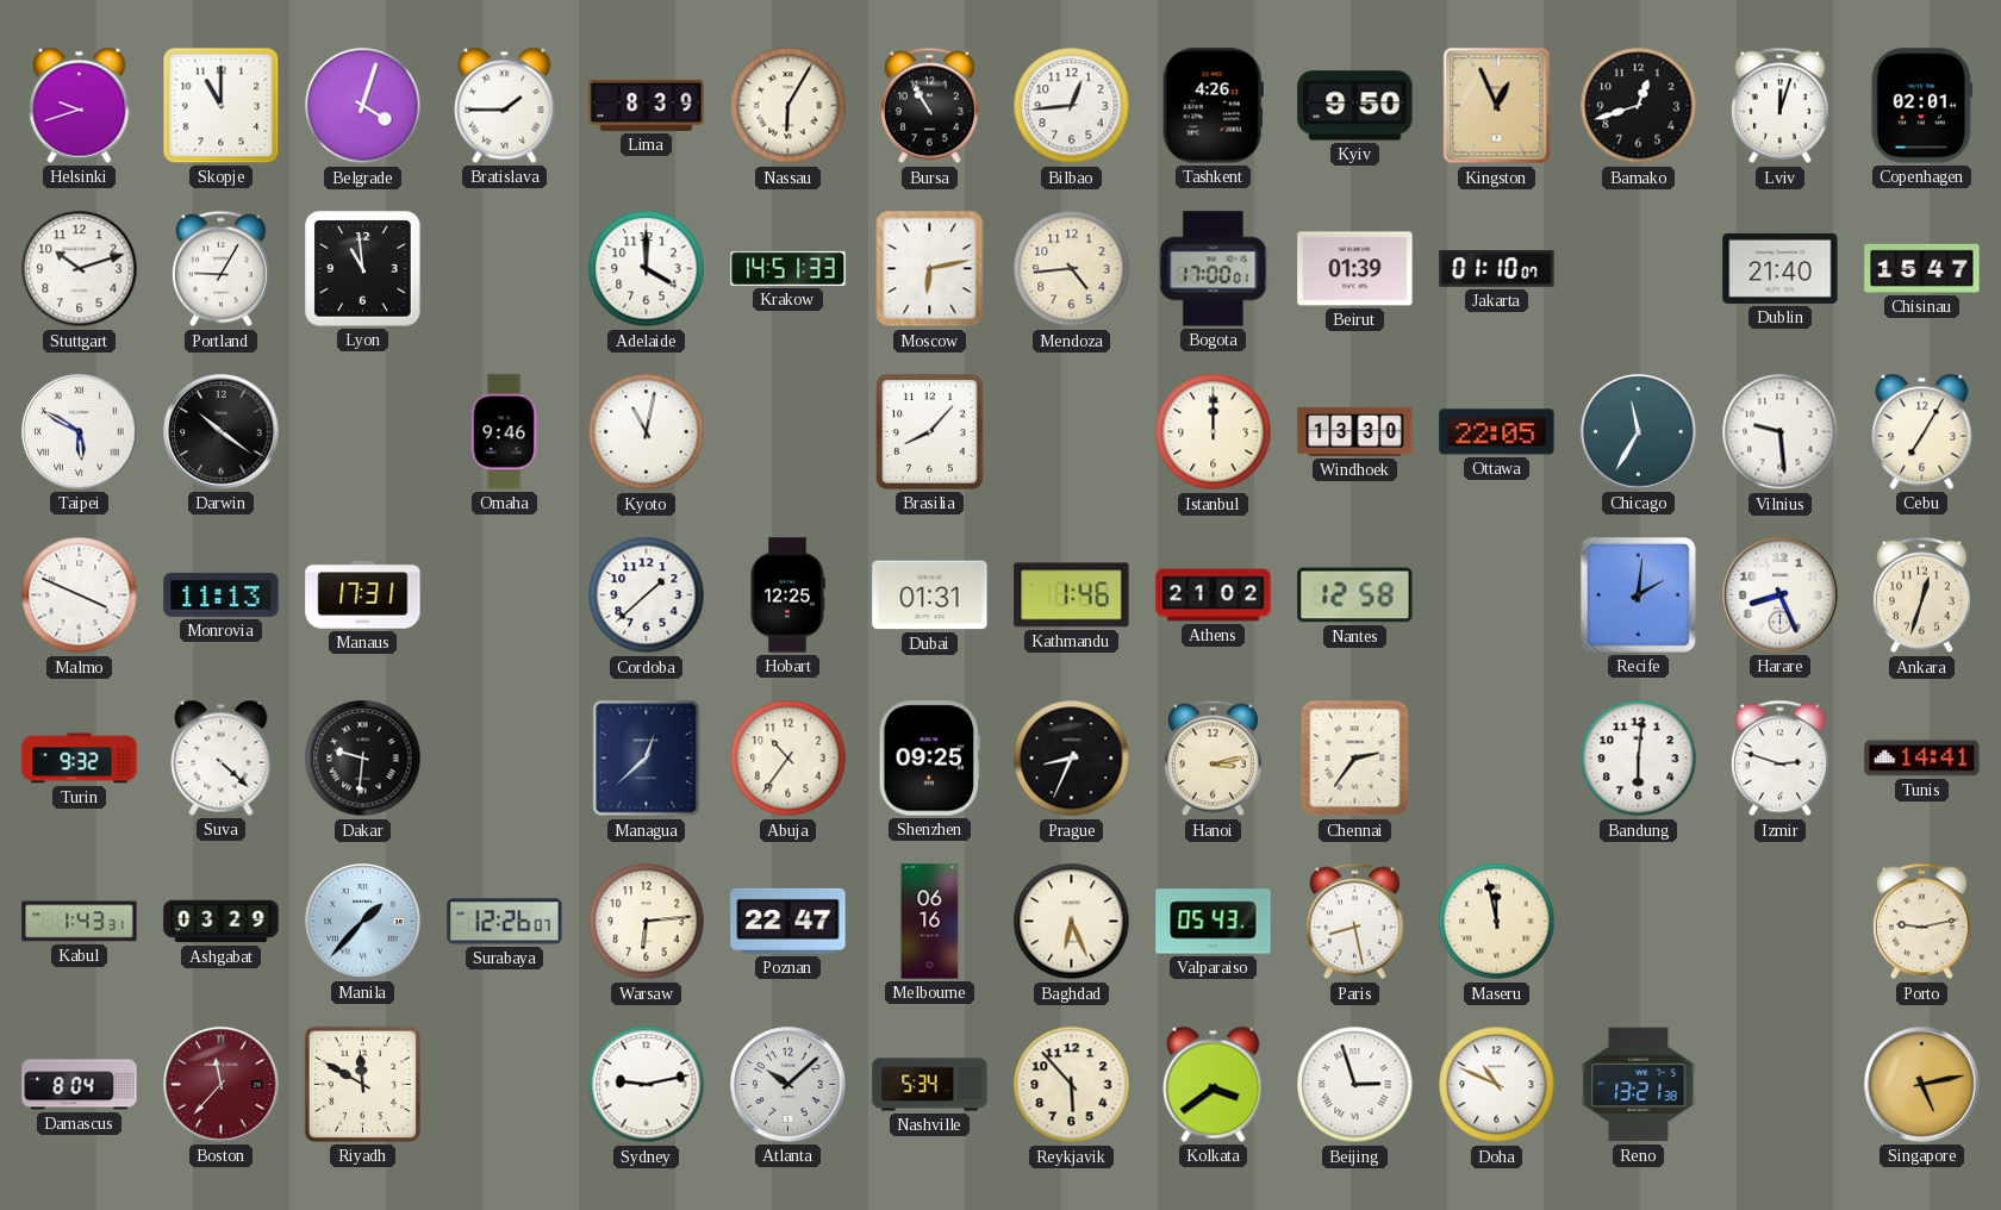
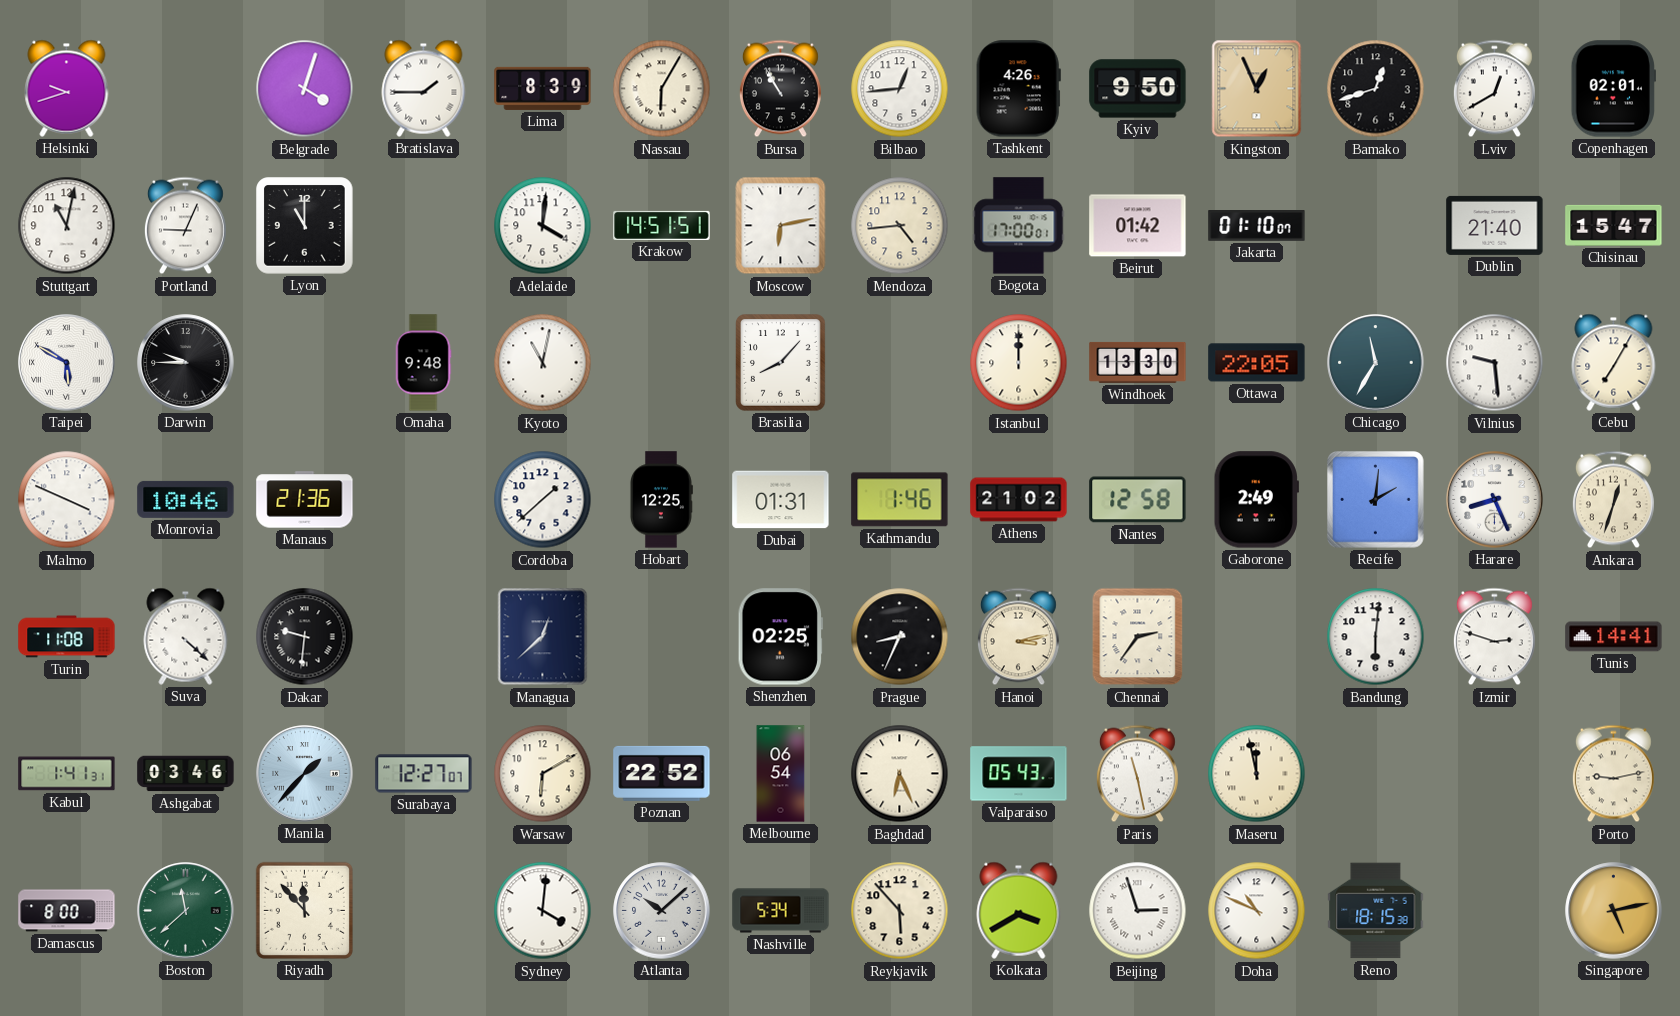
Skopje: 11:00 -> none
Lviv: 12:03 -> 12:40
Stuttgart: 10:12 -> 11:02
Portland: 9:05 -> 9:04
Lyon: 10:59 -> 11:00
Adelaide: 4:00 -> 4:01
Krakow: 14:51:33 -> 14:51:51
Beirut: 01:39 -> 01:42
Darwin: 10:21 -> 9:45
Omaha: 9:46 -> 9:48
Monrovia: 11:13 -> 10:46
Manaus: 17:31 -> 21:36
Gaborone: none -> 2:49
Turin: 9:32 -> 11:08
Abuja: 10:36 -> none
Shenzhen: 09:25 -> 02:25
Kabul: 1:43 -> 1:41
Ashgabat: 03:29 -> 03:46
Surabaya: 12:26 -> 12:27
Warsaw: 6:14 -> 6:10
Poznan: 22:47 -> 22:52
Melbourne: 06:16 -> 06:54
Paris: 8:28 -> 11:28
Damascus: 8:04 -> 8:00
Boston: 11:37 -> 11:38
Boston dial: burgundy -> green
Riyadh: 11:50 -> 11:53
Sydney: 9:13 -> 4:01
Kolkata: 3:39 -> 3:40
Reno: 13:21 -> 18:15
